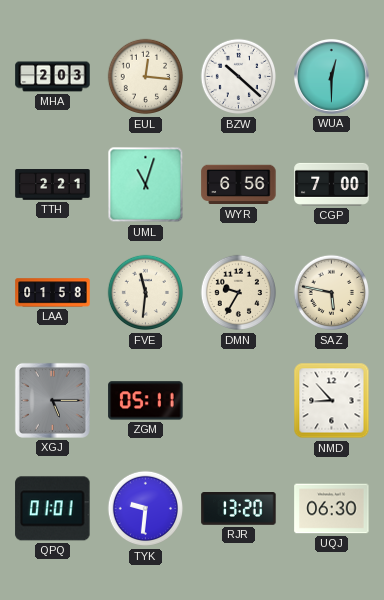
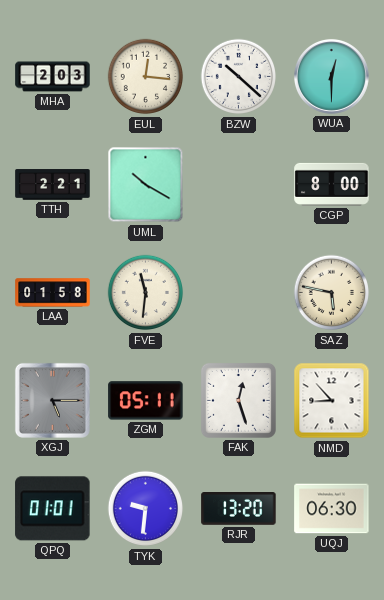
UML: 11:03 -> 10:20
WYR: 6:56 -> none
CGP: 7:00 -> 8:00
DMN: 9:35 -> none
FAK: none -> 12:27
